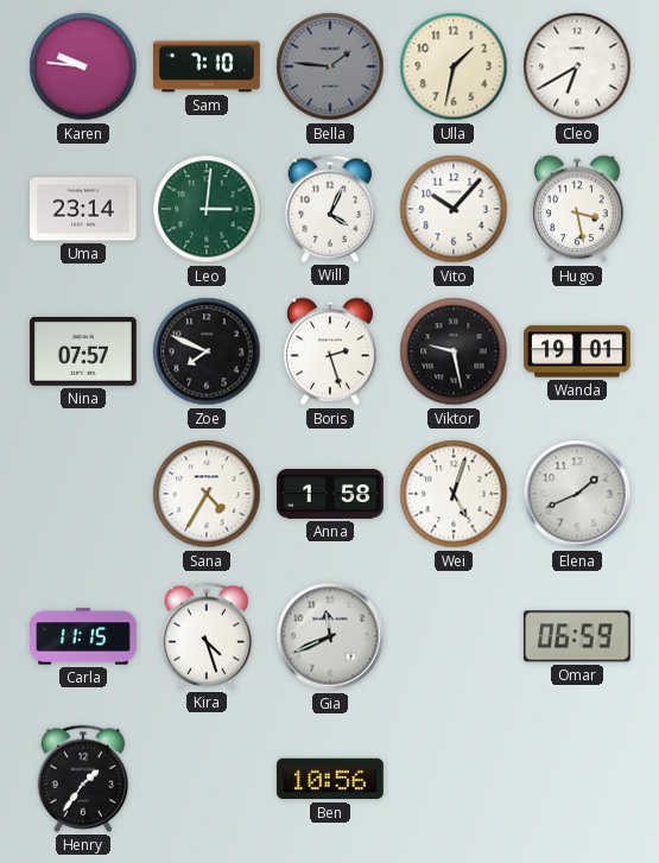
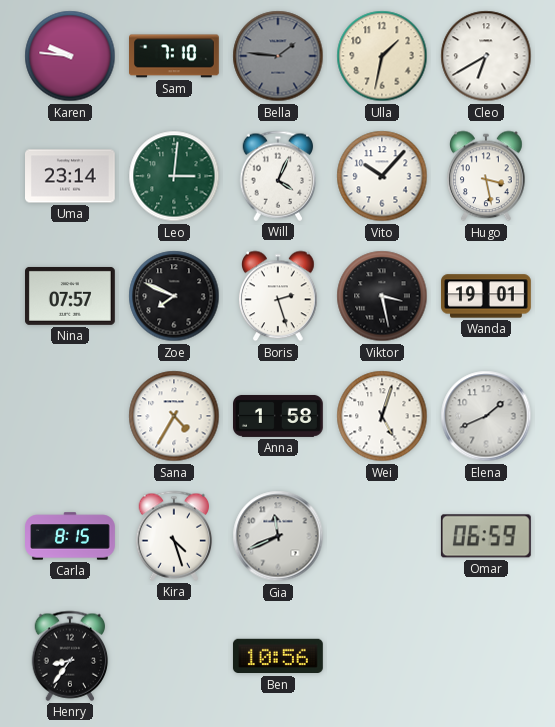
Viktor: 9:28 -> 3:28
Carla: 11:15 -> 8:15
Henry: 1:36 -> 8:36
